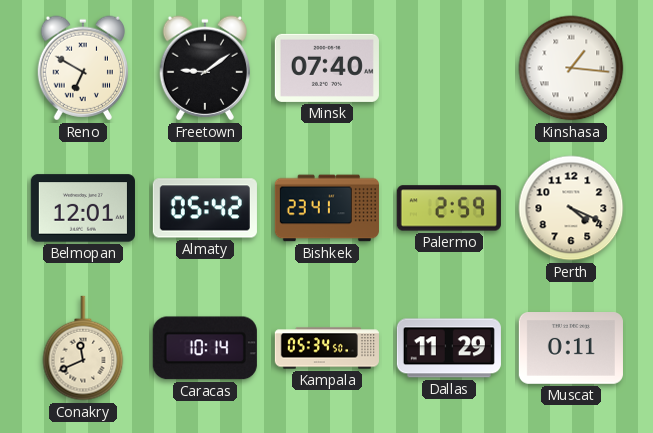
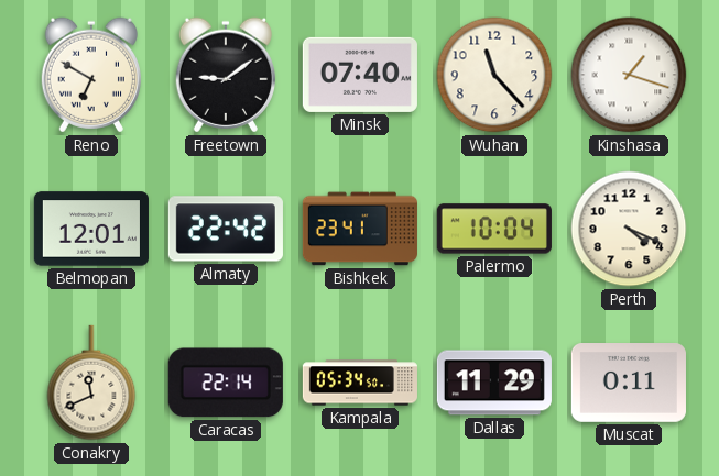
Wuhan: none -> 11:23
Kinshasa: 1:16 -> 1:18
Almaty: 05:42 -> 22:42
Palermo: 2:59 -> 10:04
Caracas: 10:14 -> 22:14
